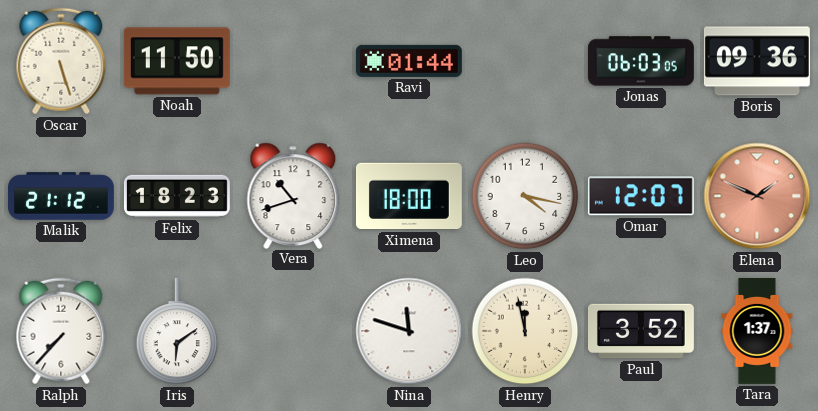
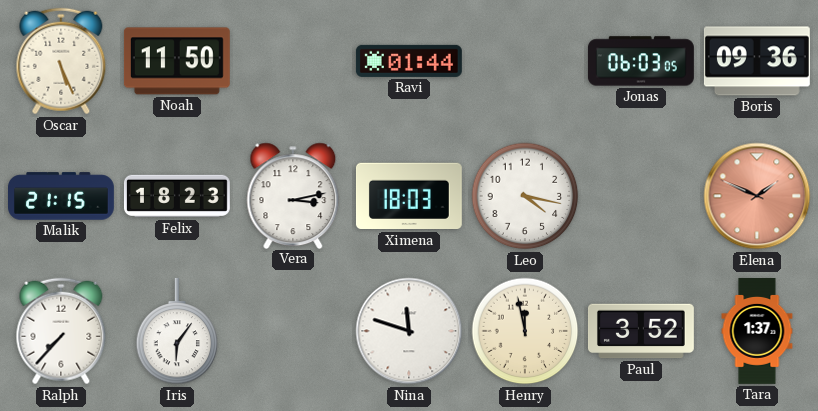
Oscar: 5:27 -> 5:26
Malik: 21:12 -> 21:15
Vera: 10:42 -> 3:13
Ximena: 18:00 -> 18:03
Omar: 12:07 -> none
Iris: 6:09 -> 6:06
